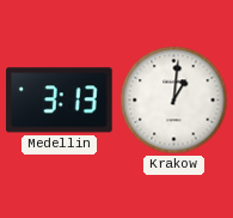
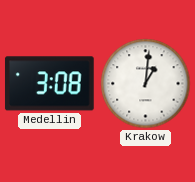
Medellin: 3:13 -> 3:08
